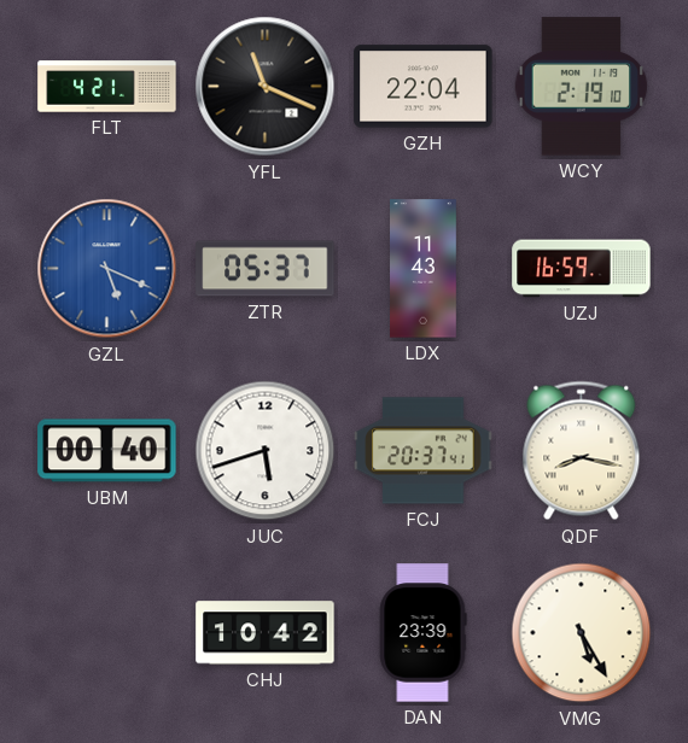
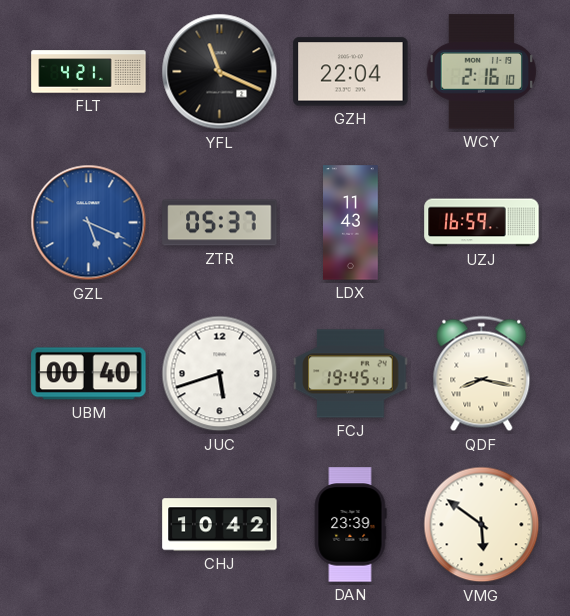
WCY: 2:19 -> 2:16
FCJ: 20:37 -> 19:45
VMG: 5:25 -> 5:51
